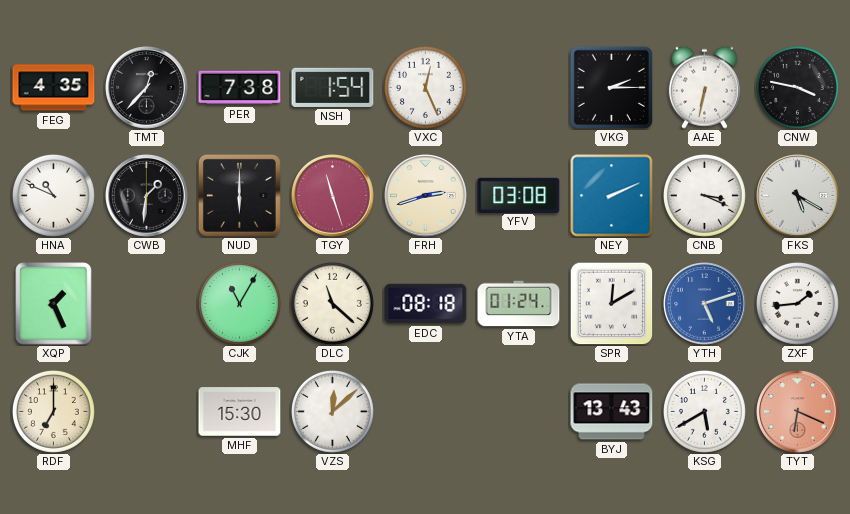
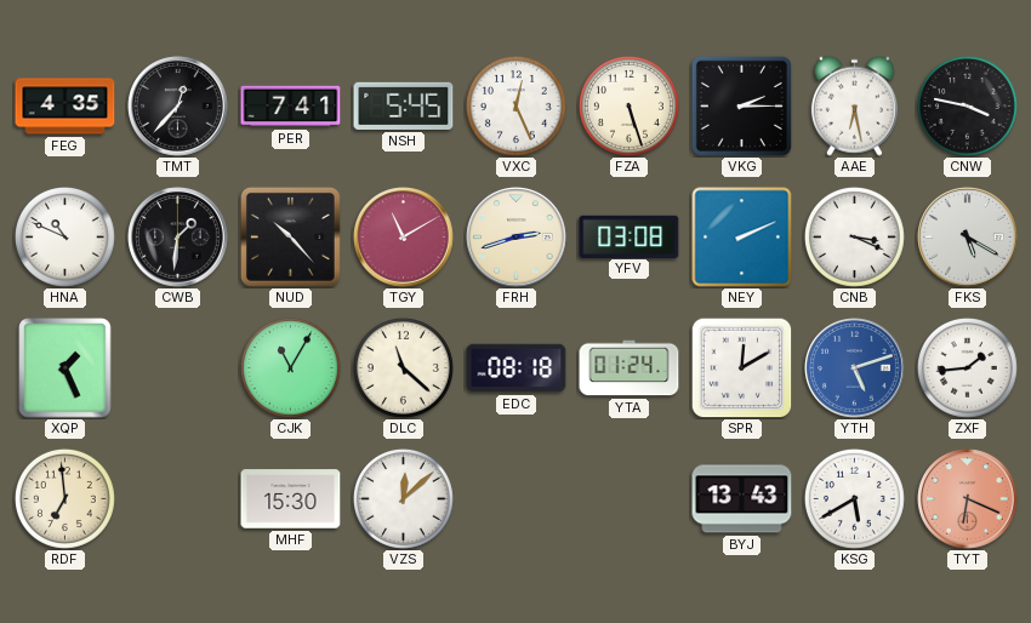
PER: 7:38 -> 7:41
NSH: 1:54 -> 5:45
FZA: none -> 5:27
AAE: 6:32 -> 6:28
NUD: 6:00 -> 10:23
TGY: 11:27 -> 11:10
RDF: 7:00 -> 6:59
